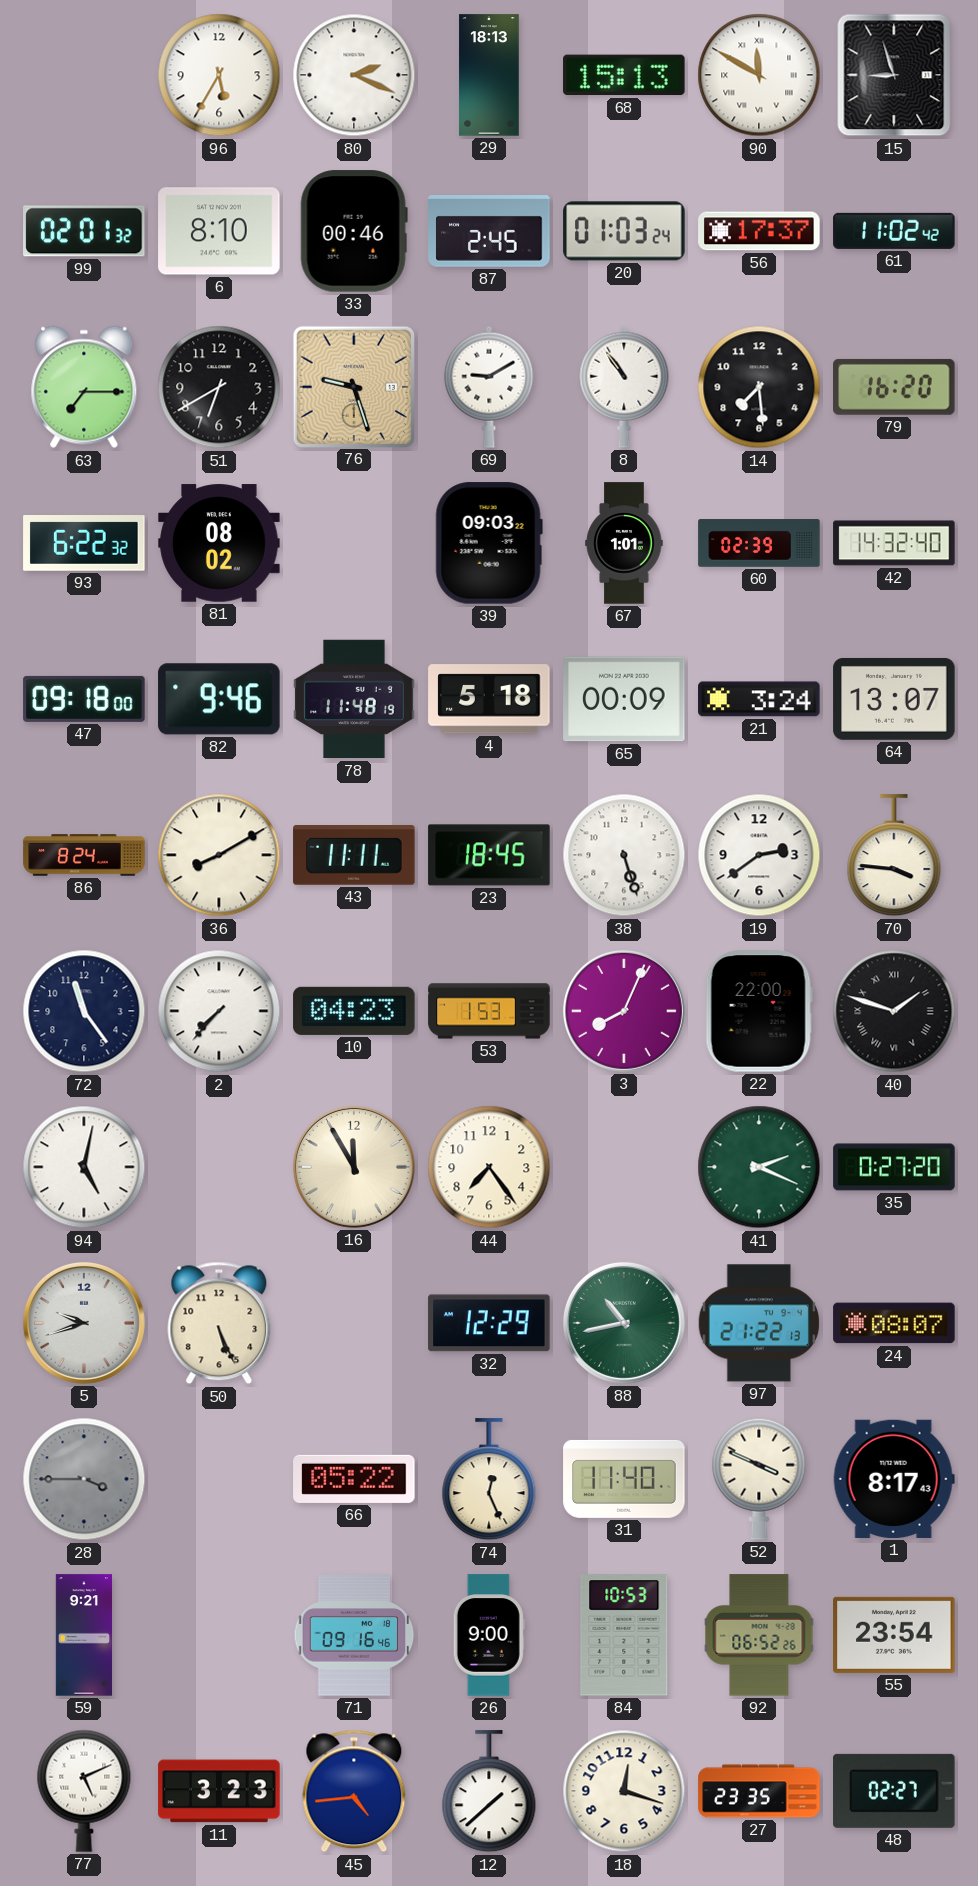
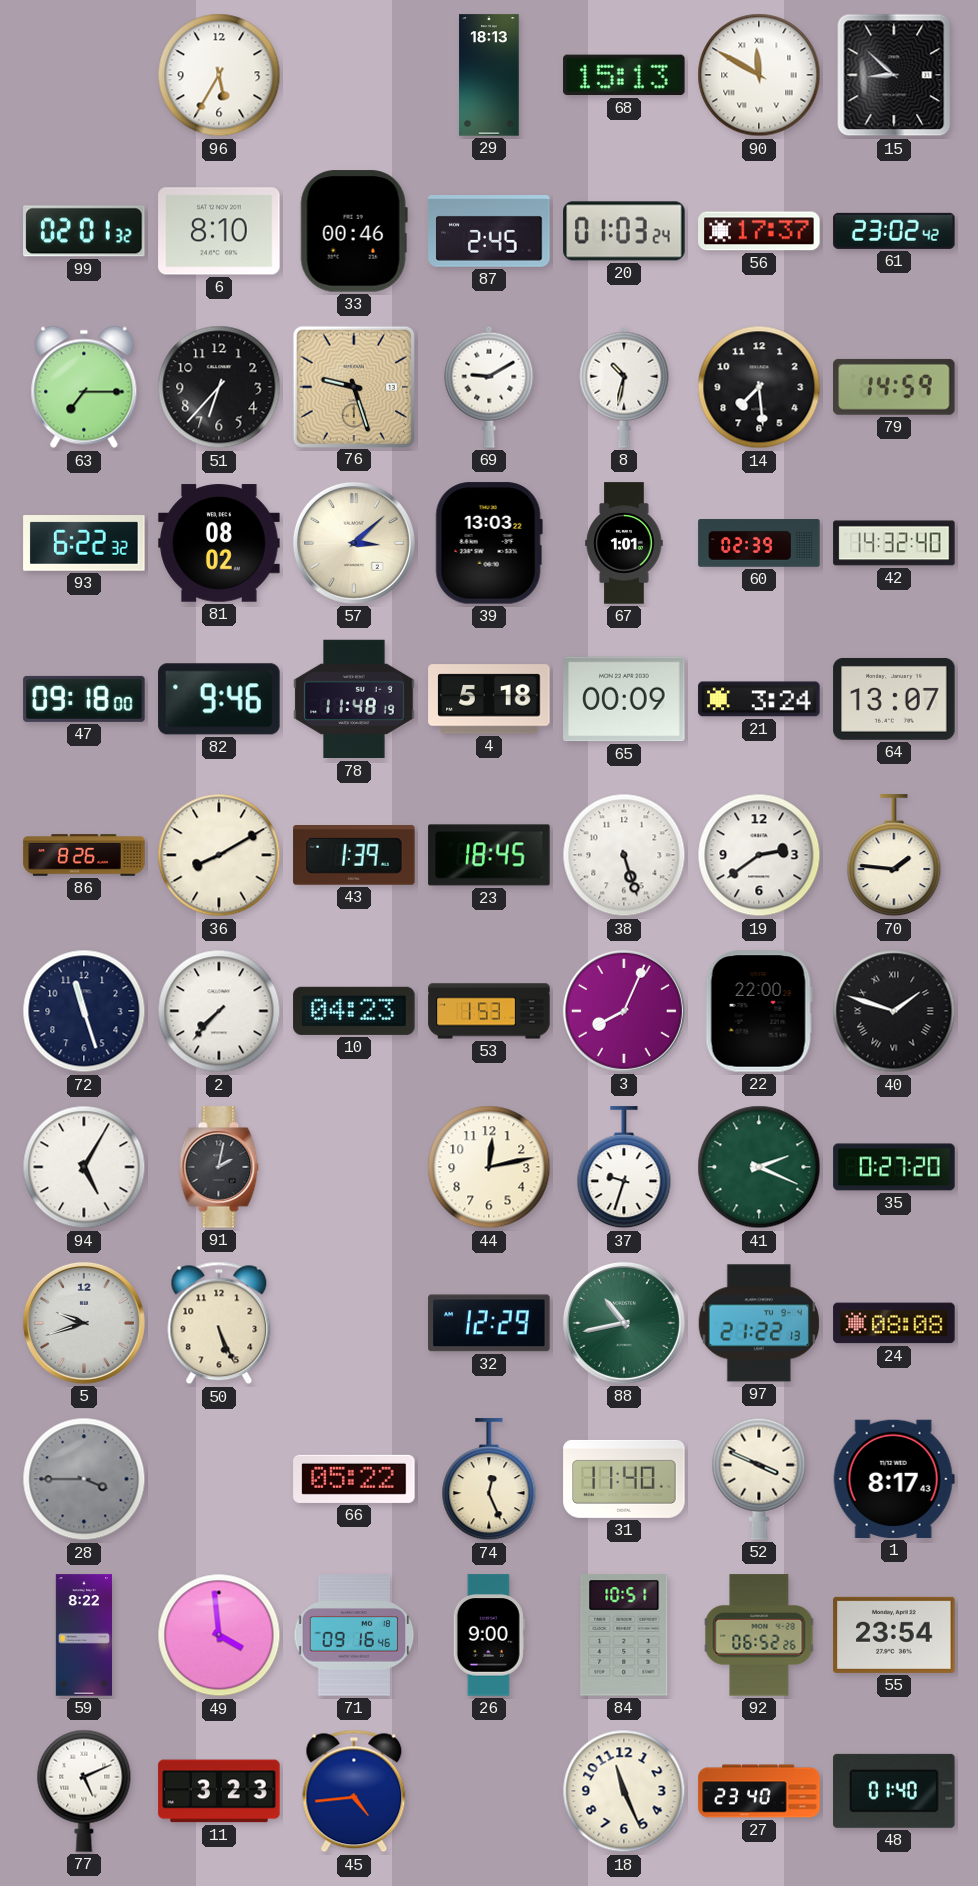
80: 2:19 -> none
15: 8:57 -> 8:52
61: 11:02 -> 23:02
51: 6:40 -> 6:37
8: 10:54 -> 10:32
79: 16:20 -> 14:59
57: none -> 3:08
39: 09:03 -> 13:03
86: 8:24 -> 8:26
43: 11:11 -> 1:39
70: 3:46 -> 1:46
72: 11:24 -> 11:27
94: 5:02 -> 5:05
91: none -> 2:02
16: 11:55 -> none
44: 7:24 -> 12:13
37: none -> 9:33
24: 08:07 -> 08:08
59: 9:21 -> 8:22
49: none -> 3:59
84: 10:53 -> 10:51
12: 1:38 -> none
18: 12:18 -> 11:26
27: 23:35 -> 23:40
48: 02:27 -> 01:40
